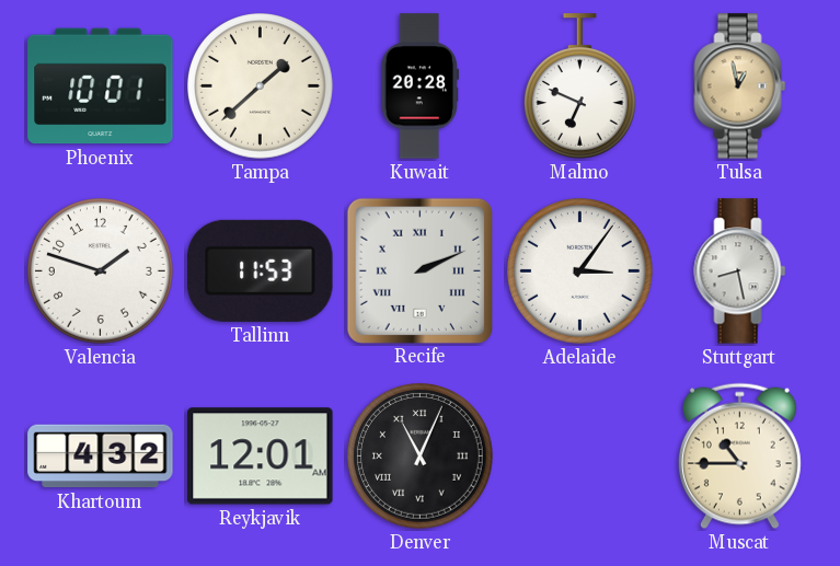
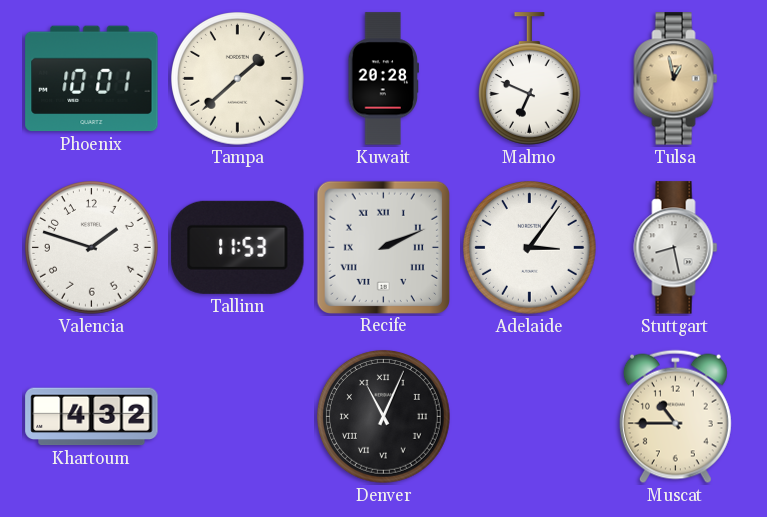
Reykjavik: 12:01 -> none
